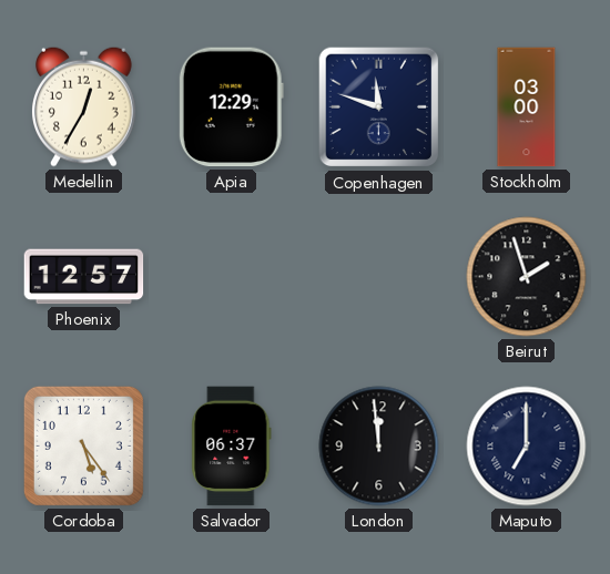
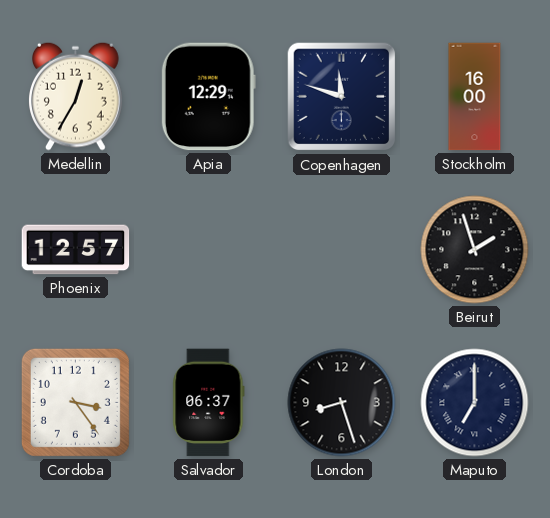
Stockholm: 03:00 -> 16:00
Cordoba: 5:24 -> 3:24
London: 11:59 -> 8:27
